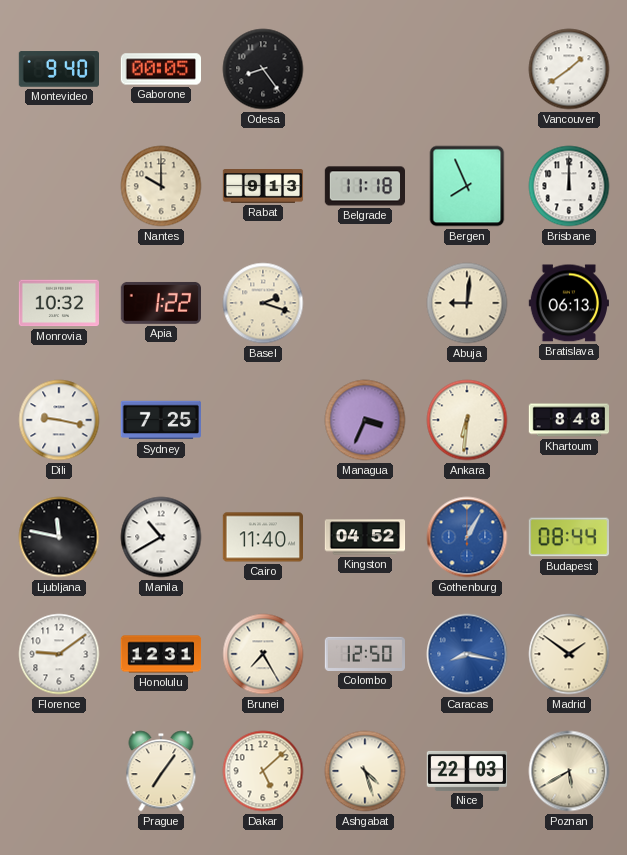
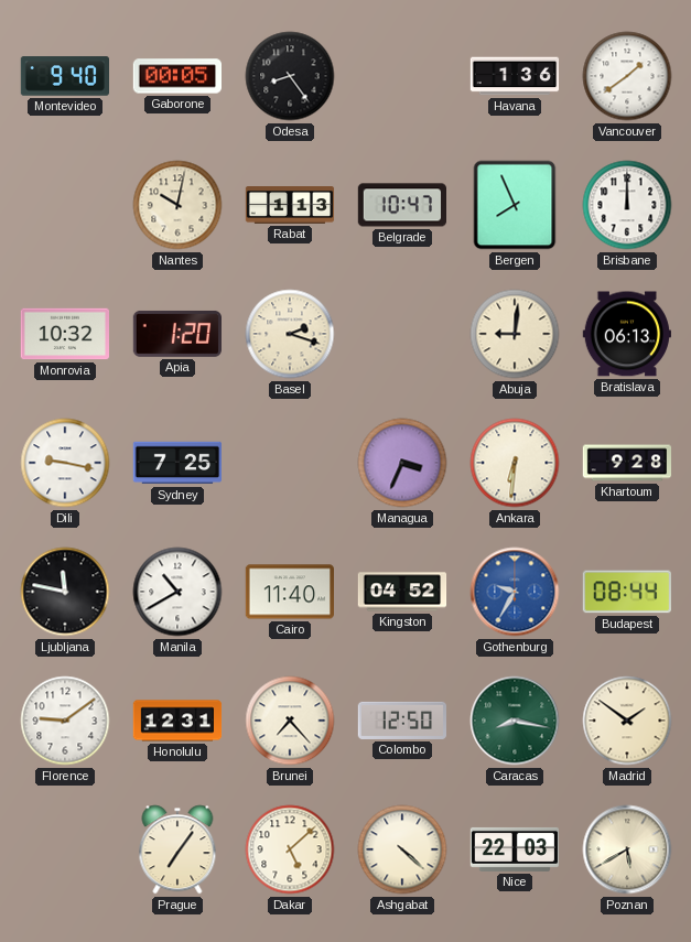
Havana: none -> 1:36
Nantes: 10:00 -> 10:02
Rabat: 9:13 -> 1:13
Belgrade: 11:18 -> 10:47
Apia: 1:22 -> 1:20
Khartoum: 8:48 -> 9:28
Gothenburg: 1:05 -> 9:35
Brunei: 7:25 -> 7:23
Caracas dial: blue -> green
Ashgabat: 4:27 -> 4:22
